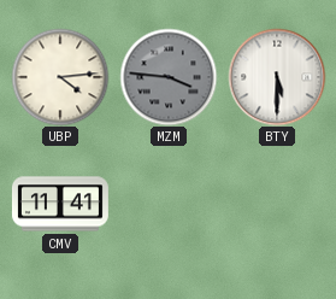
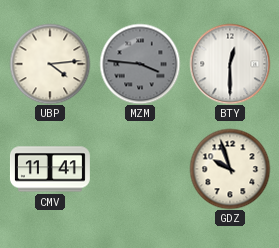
BTY: 5:30 -> 12:30
GDZ: none -> 9:57
